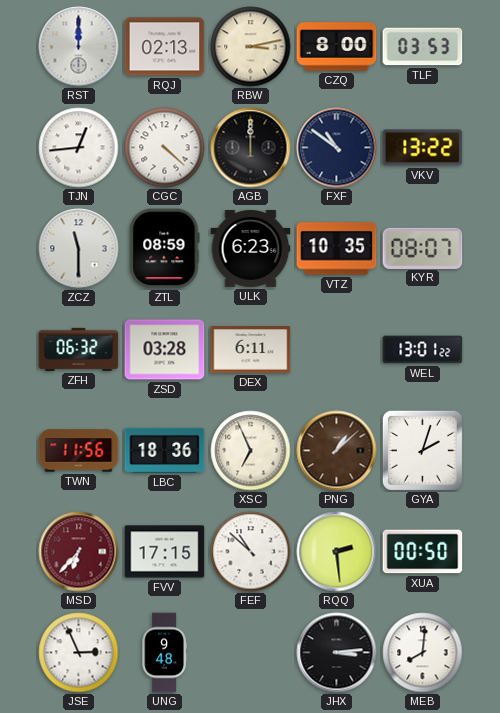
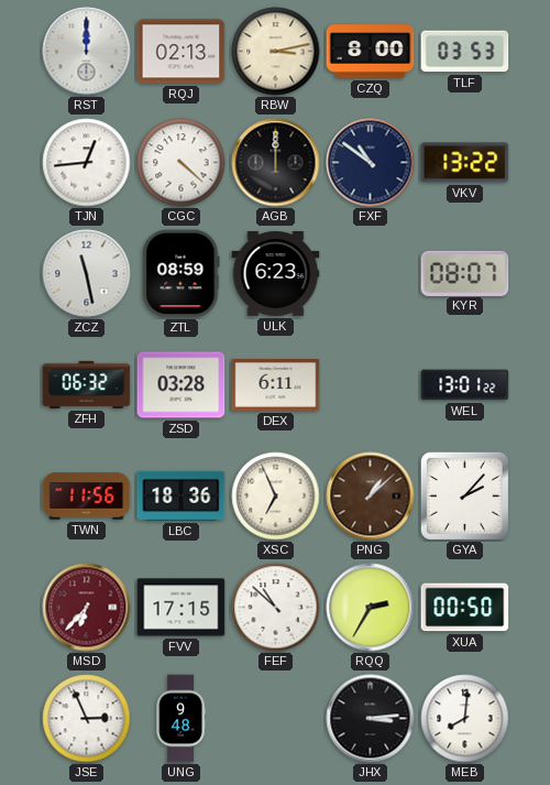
ZCZ: 11:30 -> 11:28
VTZ: 10:35 -> none
GYA: 2:03 -> 2:07
RQQ: 2:29 -> 2:35
